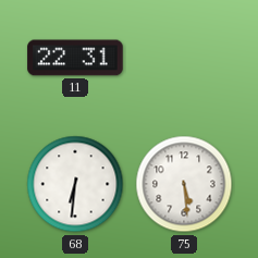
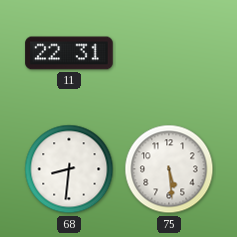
68: 6:31 -> 8:31
